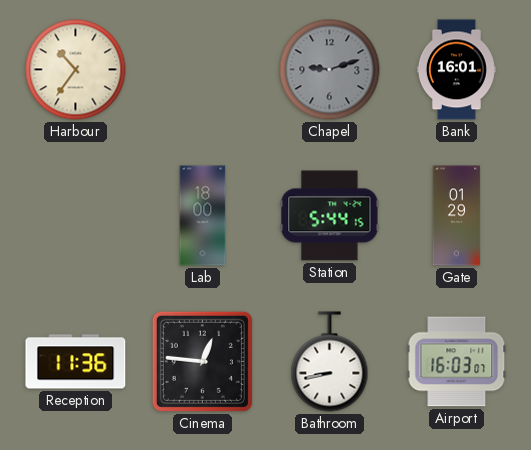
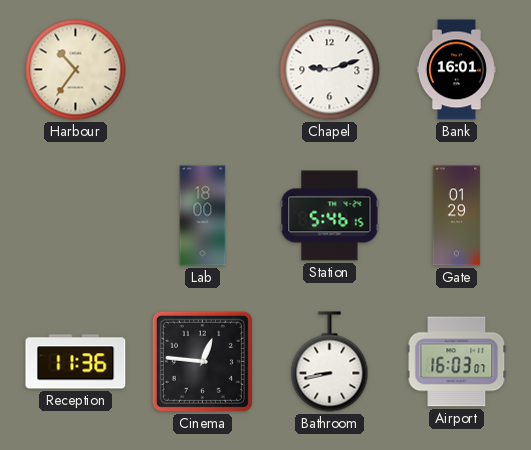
Chapel dial: grey -> white
Station: 5:44 -> 5:46
